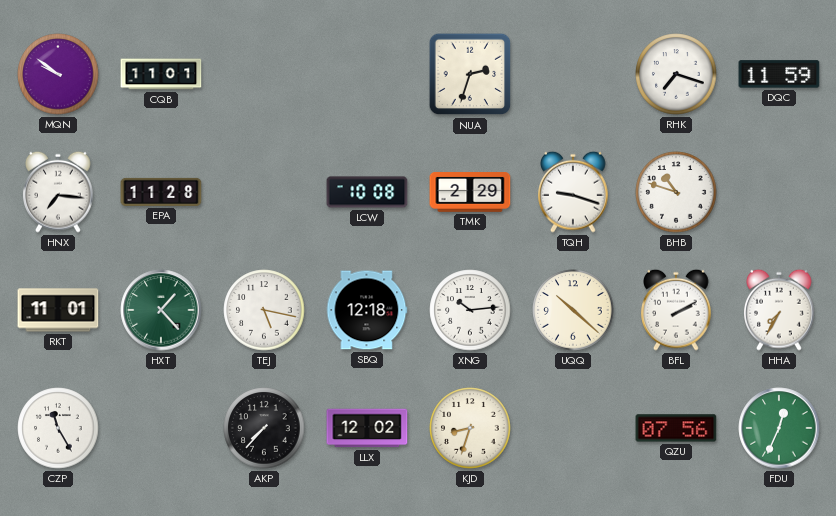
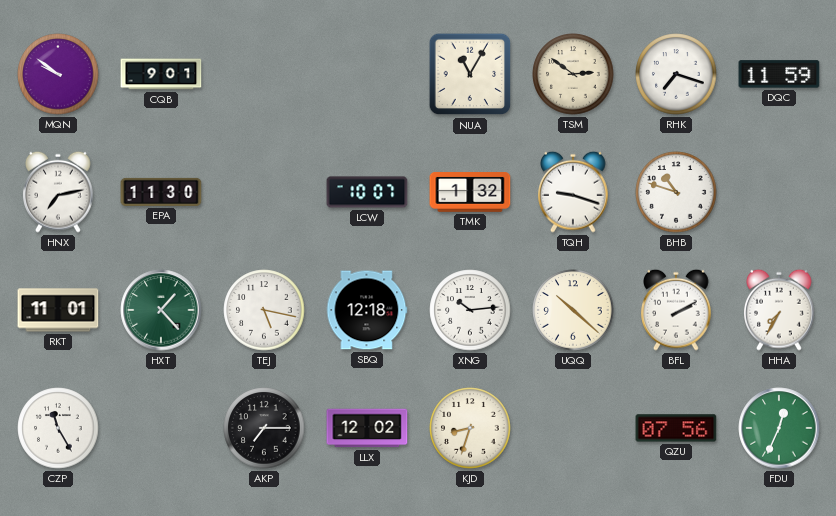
CQB: 11:01 -> 9:01
NUA: 2:33 -> 11:05
TSM: none -> 2:51
HNX: 7:16 -> 7:13
EPA: 11:28 -> 11:30
LCW: 10:08 -> 10:07
TMK: 2:29 -> 1:32
AKP: 7:37 -> 7:15
